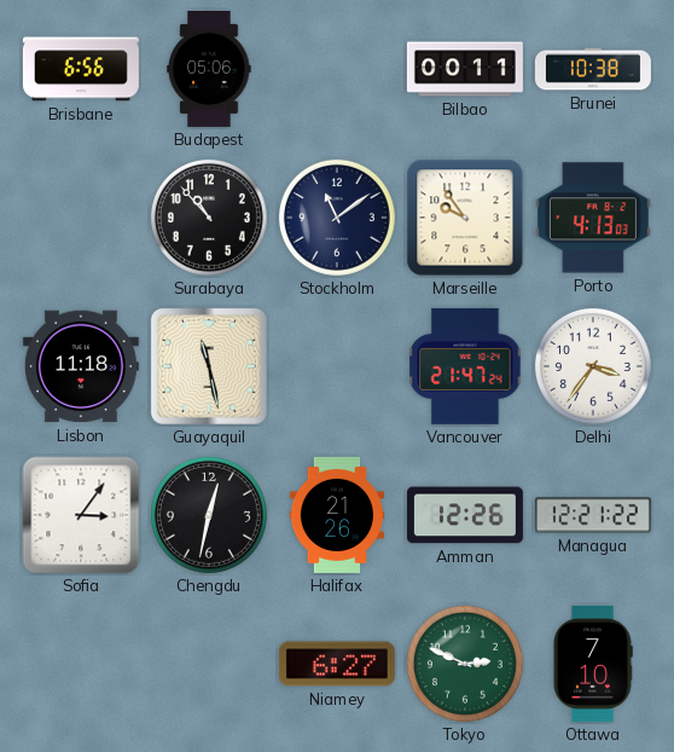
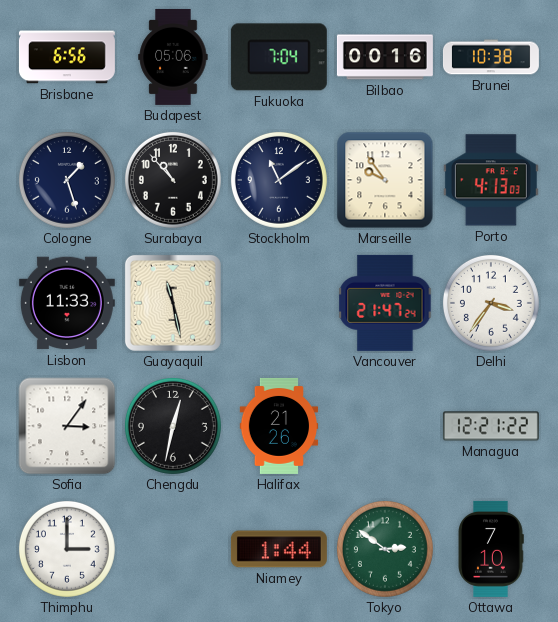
Fukuoka: none -> 7:04
Bilbao: 00:11 -> 00:16
Cologne: none -> 1:27
Lisbon: 11:18 -> 11:33
Amman: 12:26 -> none
Thimphu: none -> 3:00
Niamey: 6:27 -> 1:44
Tokyo: 2:49 -> 2:51
